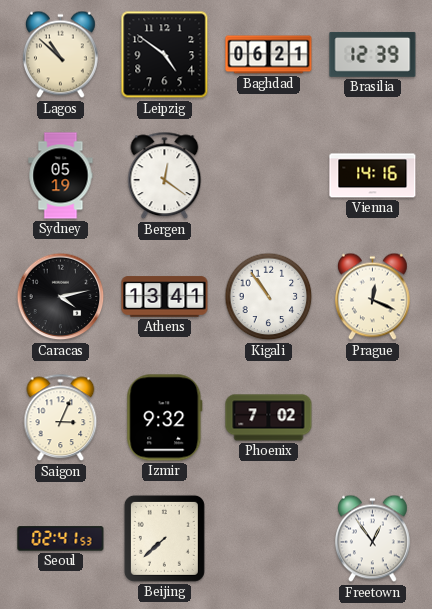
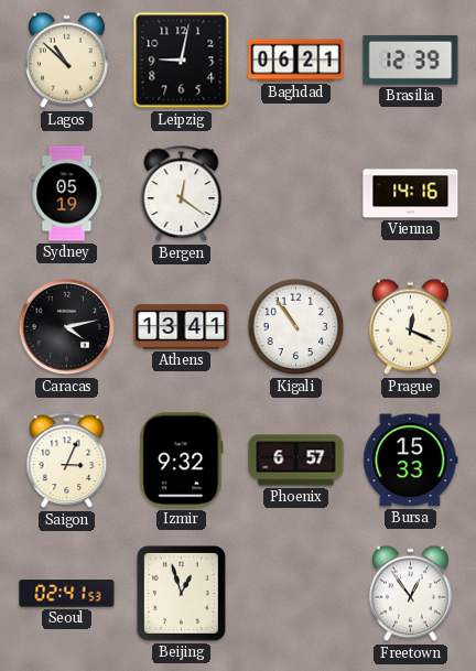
Leipzig: 4:51 -> 9:02
Phoenix: 7:02 -> 6:57
Bursa: none -> 15:33
Beijing: 7:38 -> 12:57
